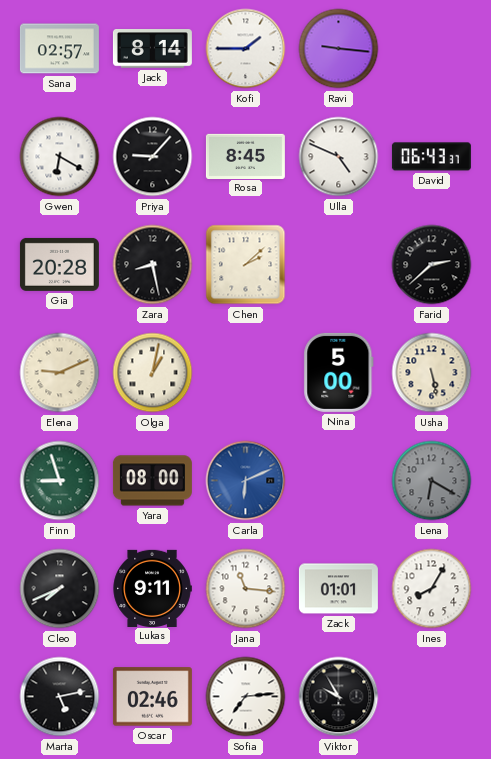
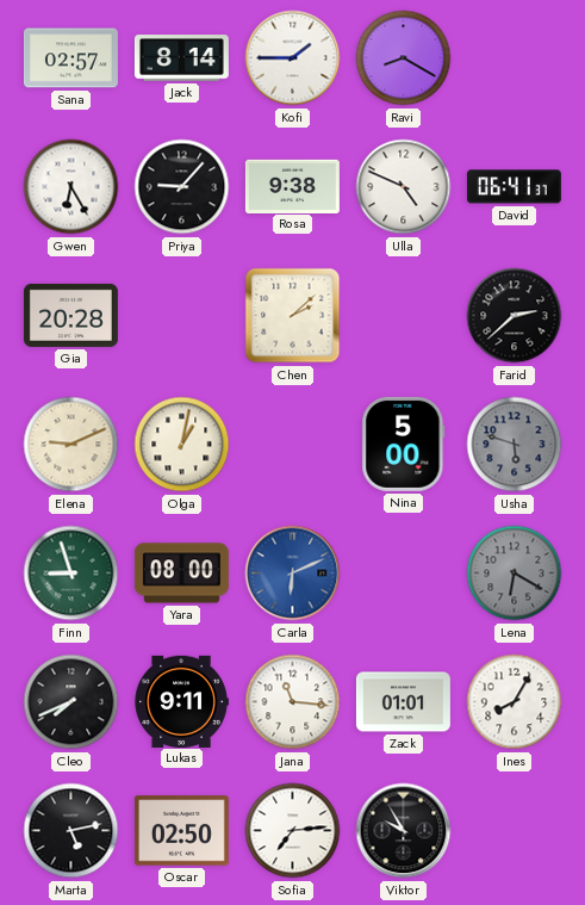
Ravi: 9:16 -> 8:20
Gwen: 6:20 -> 6:25
Rosa: 8:45 -> 9:38
David: 06:43 -> 06:41
Zara: 8:28 -> none
Usha: 5:28 -> 5:48
Usha dial: cream -> grey
Oscar: 02:46 -> 02:50
